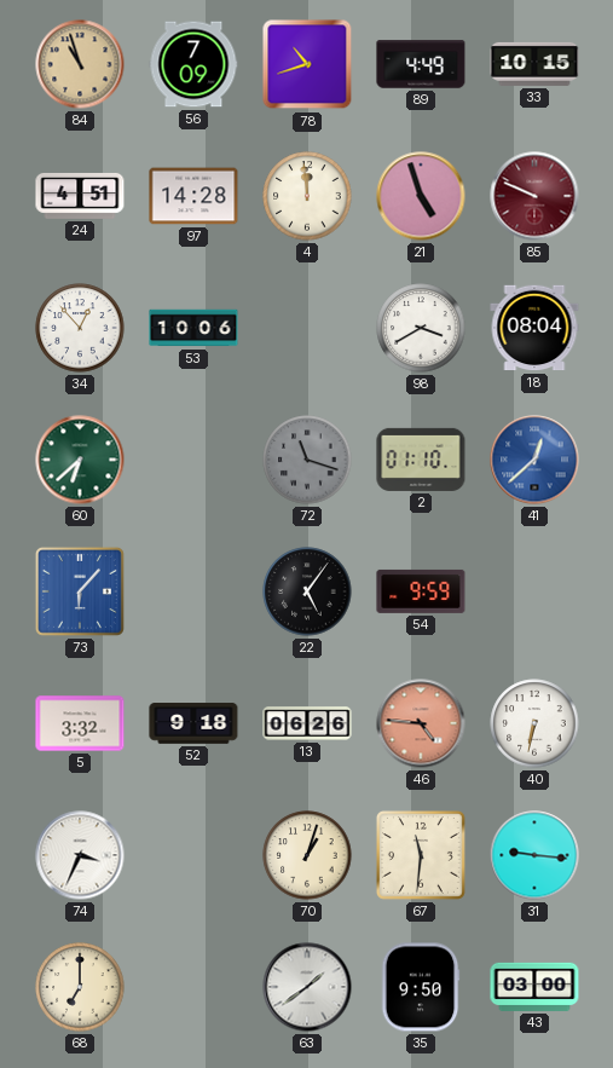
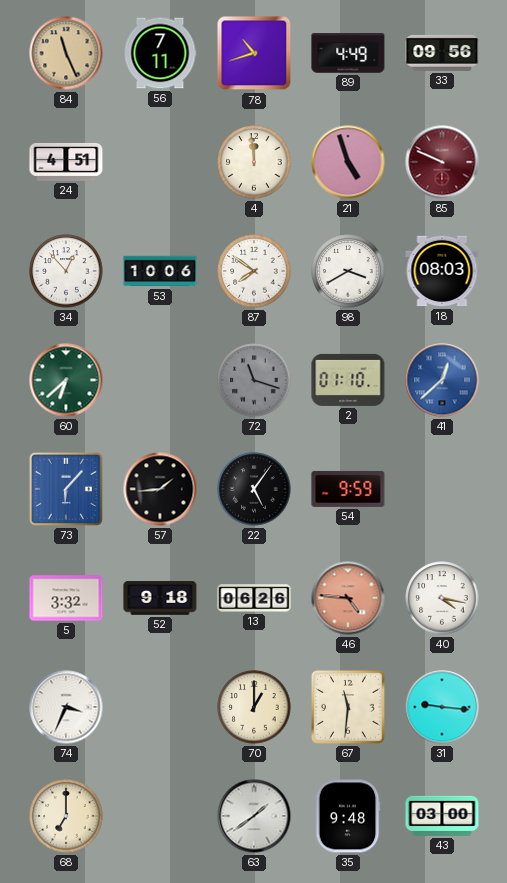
84: 10:57 -> 11:26
56: 7:09 -> 7:11
33: 10:15 -> 09:56
97: 14:28 -> none
87: none -> 7:51
18: 08:04 -> 08:03
57: none -> 1:44
40: 6:32 -> 4:17
70: 1:03 -> 1:00
35: 9:50 -> 9:48
